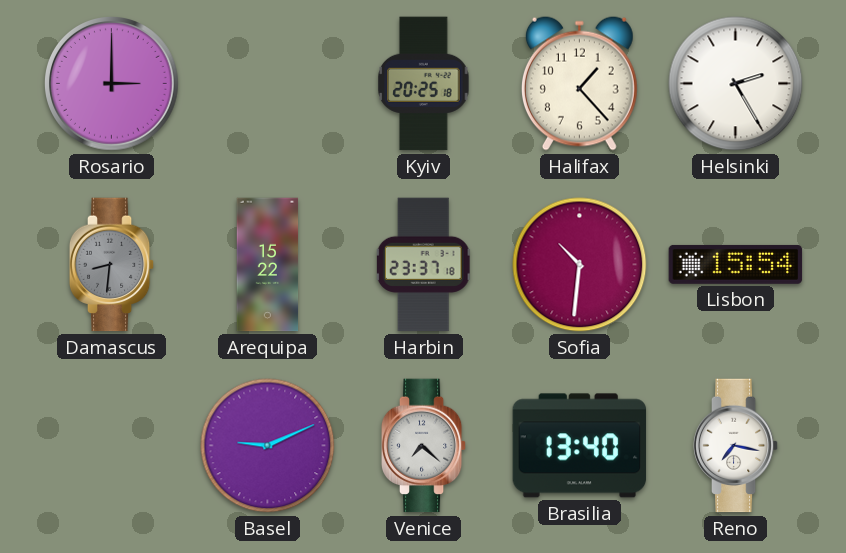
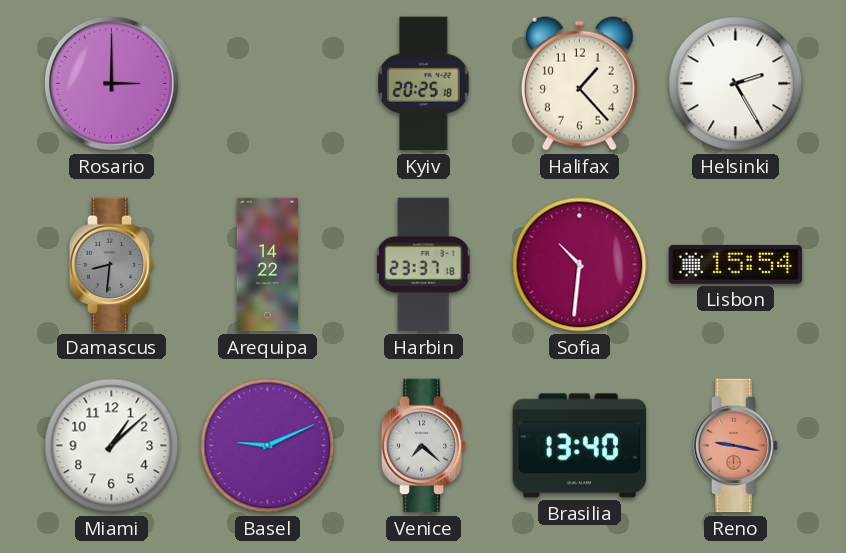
Arequipa: 15:22 -> 14:22
Miami: none -> 1:08
Reno: 7:17 -> 9:17
Reno dial: white -> salmon
